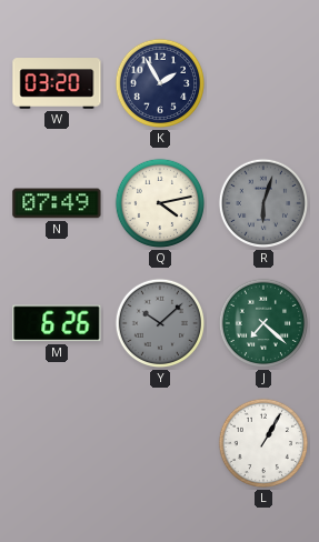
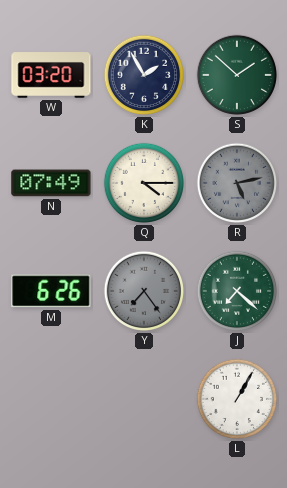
S: none -> 1:52
Q: 4:13 -> 4:15
R: 6:03 -> 5:13
Y: 10:08 -> 7:24
